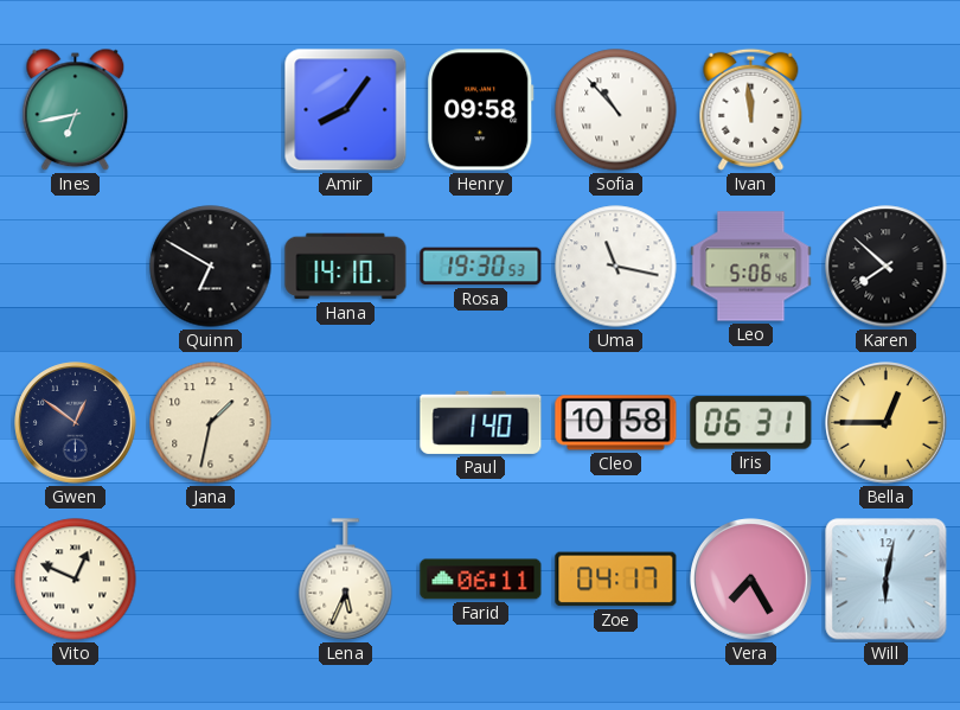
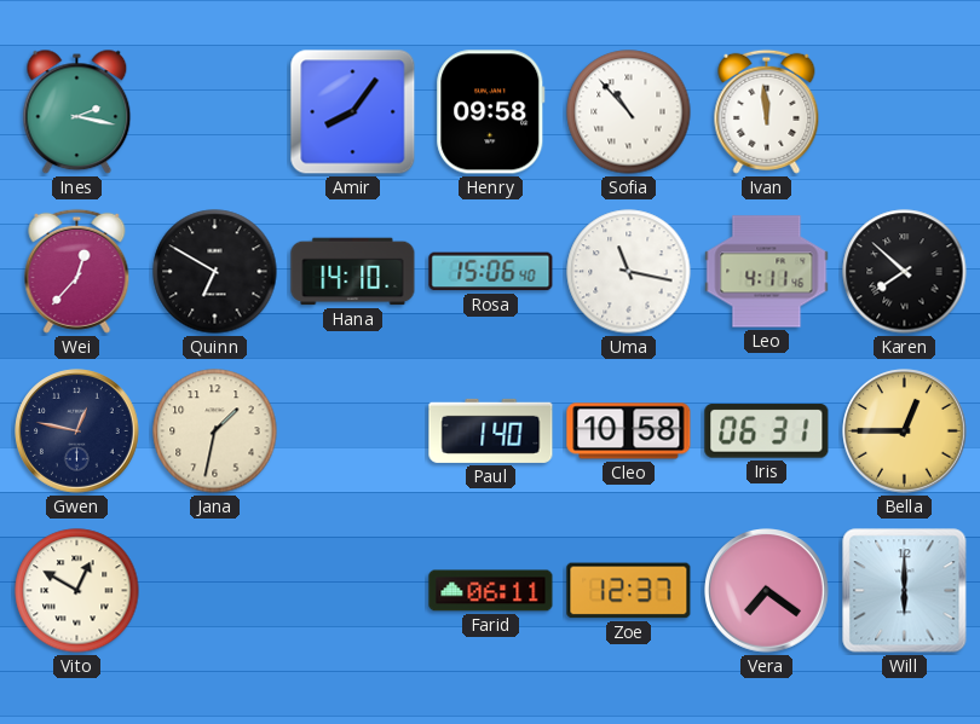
Ines: 6:43 -> 2:17
Wei: none -> 12:37
Rosa: 19:30 -> 15:06
Leo: 5:06 -> 4:11
Gwen: 12:51 -> 12:47
Vito: 12:49 -> 12:50
Lena: 5:34 -> none
Zoe: 04:17 -> 12:37
Vera: 7:25 -> 7:21
Will: 6:02 -> 6:00
